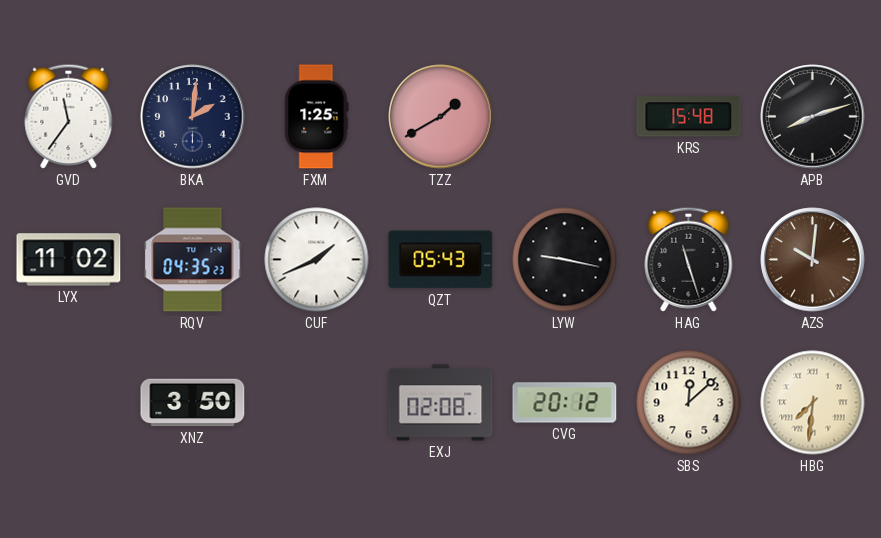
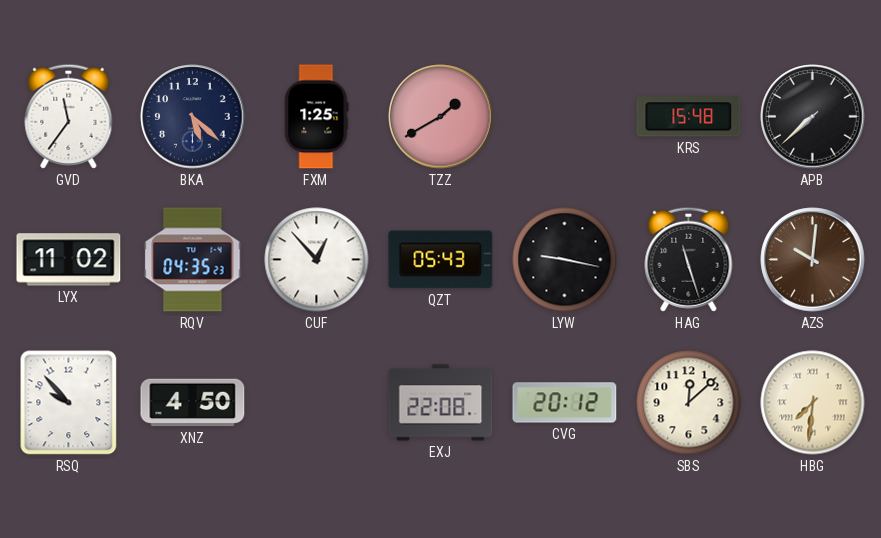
BKA: 2:01 -> 5:22
APB: 8:12 -> 7:38
CUF: 1:41 -> 12:53
RSQ: none -> 9:53
XNZ: 3:50 -> 4:50
EXJ: 02:08 -> 22:08
